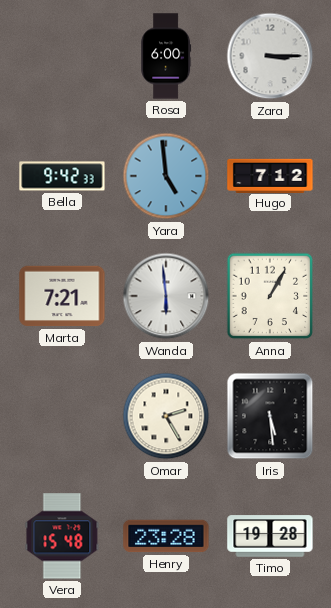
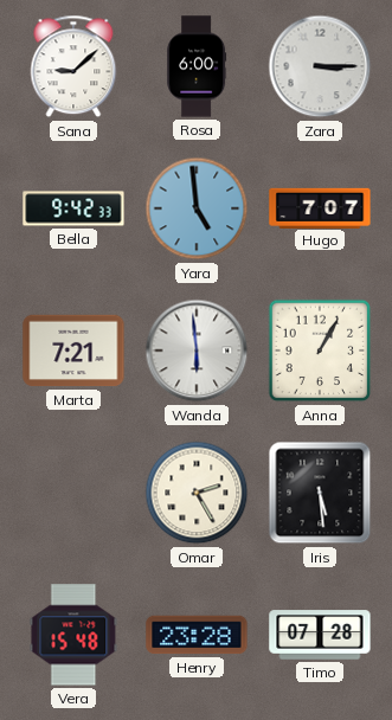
Sana: none -> 9:08
Hugo: 7:12 -> 7:07
Timo: 19:28 -> 07:28
